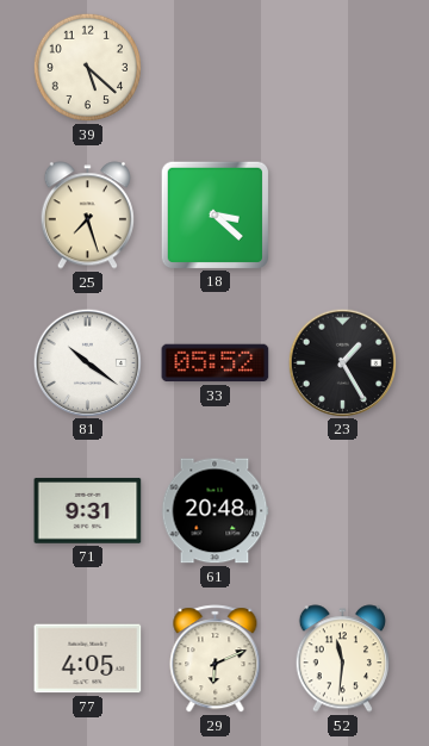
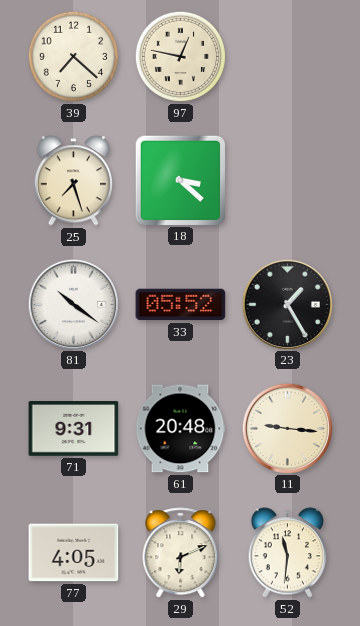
39: 5:22 -> 7:22
97: none -> 12:47
11: none -> 9:16
